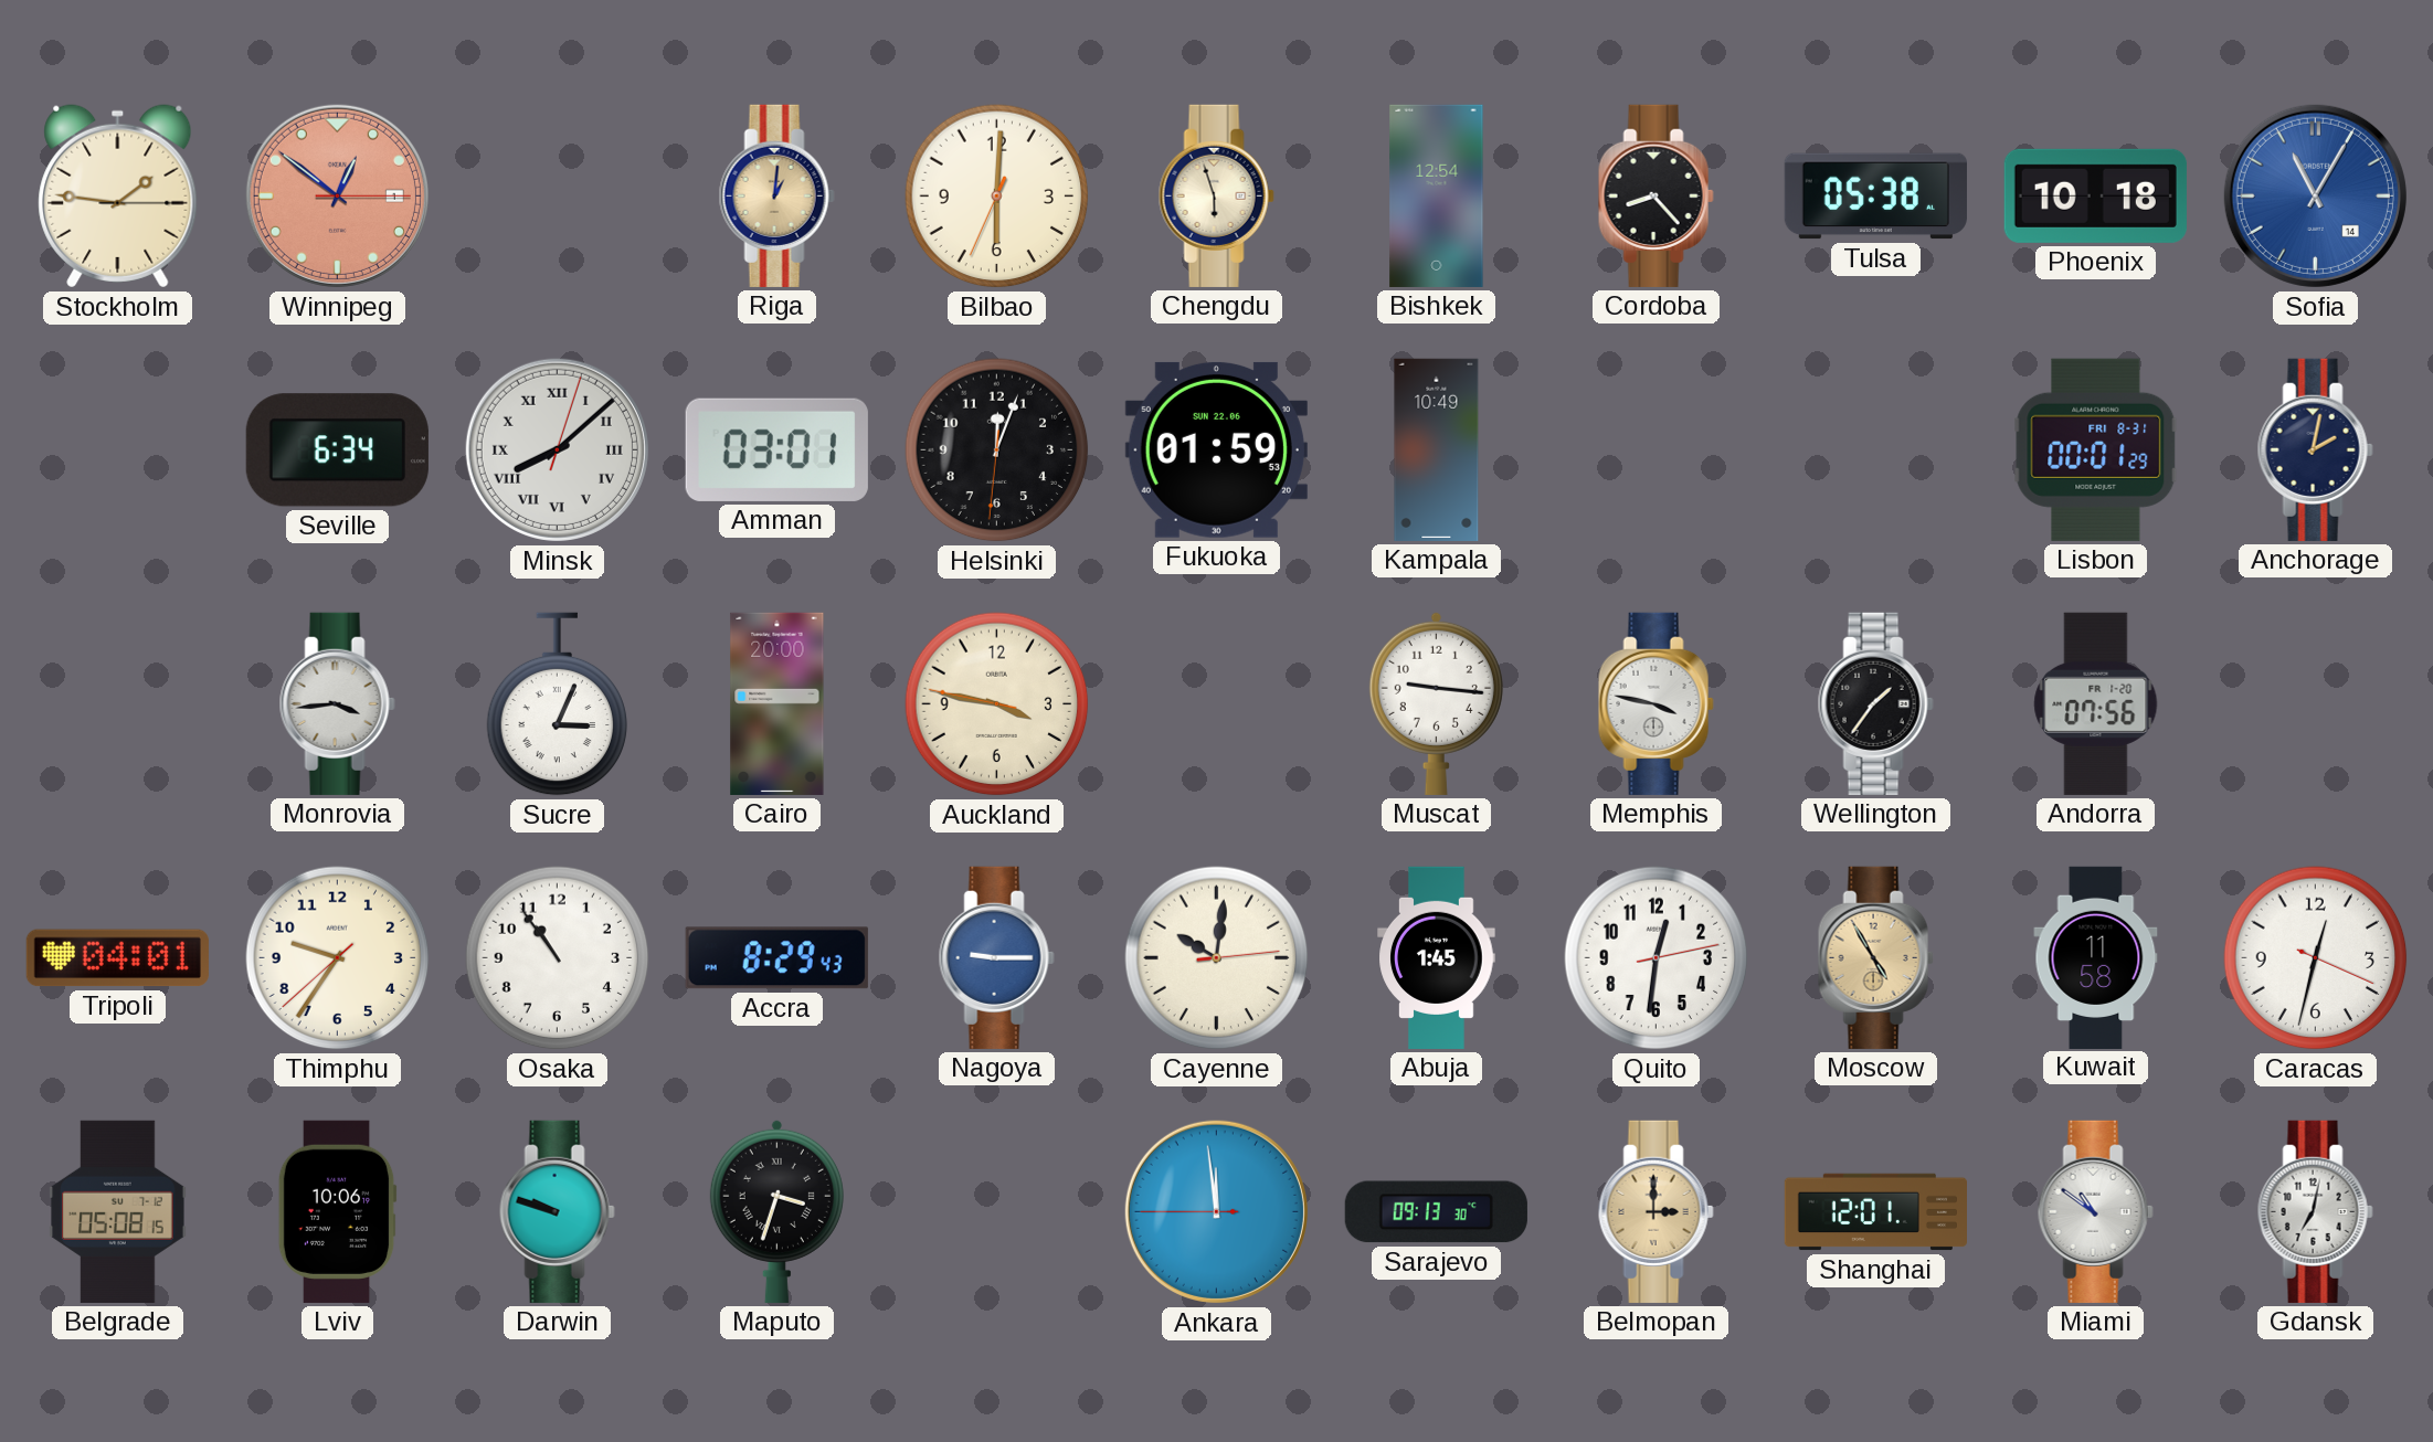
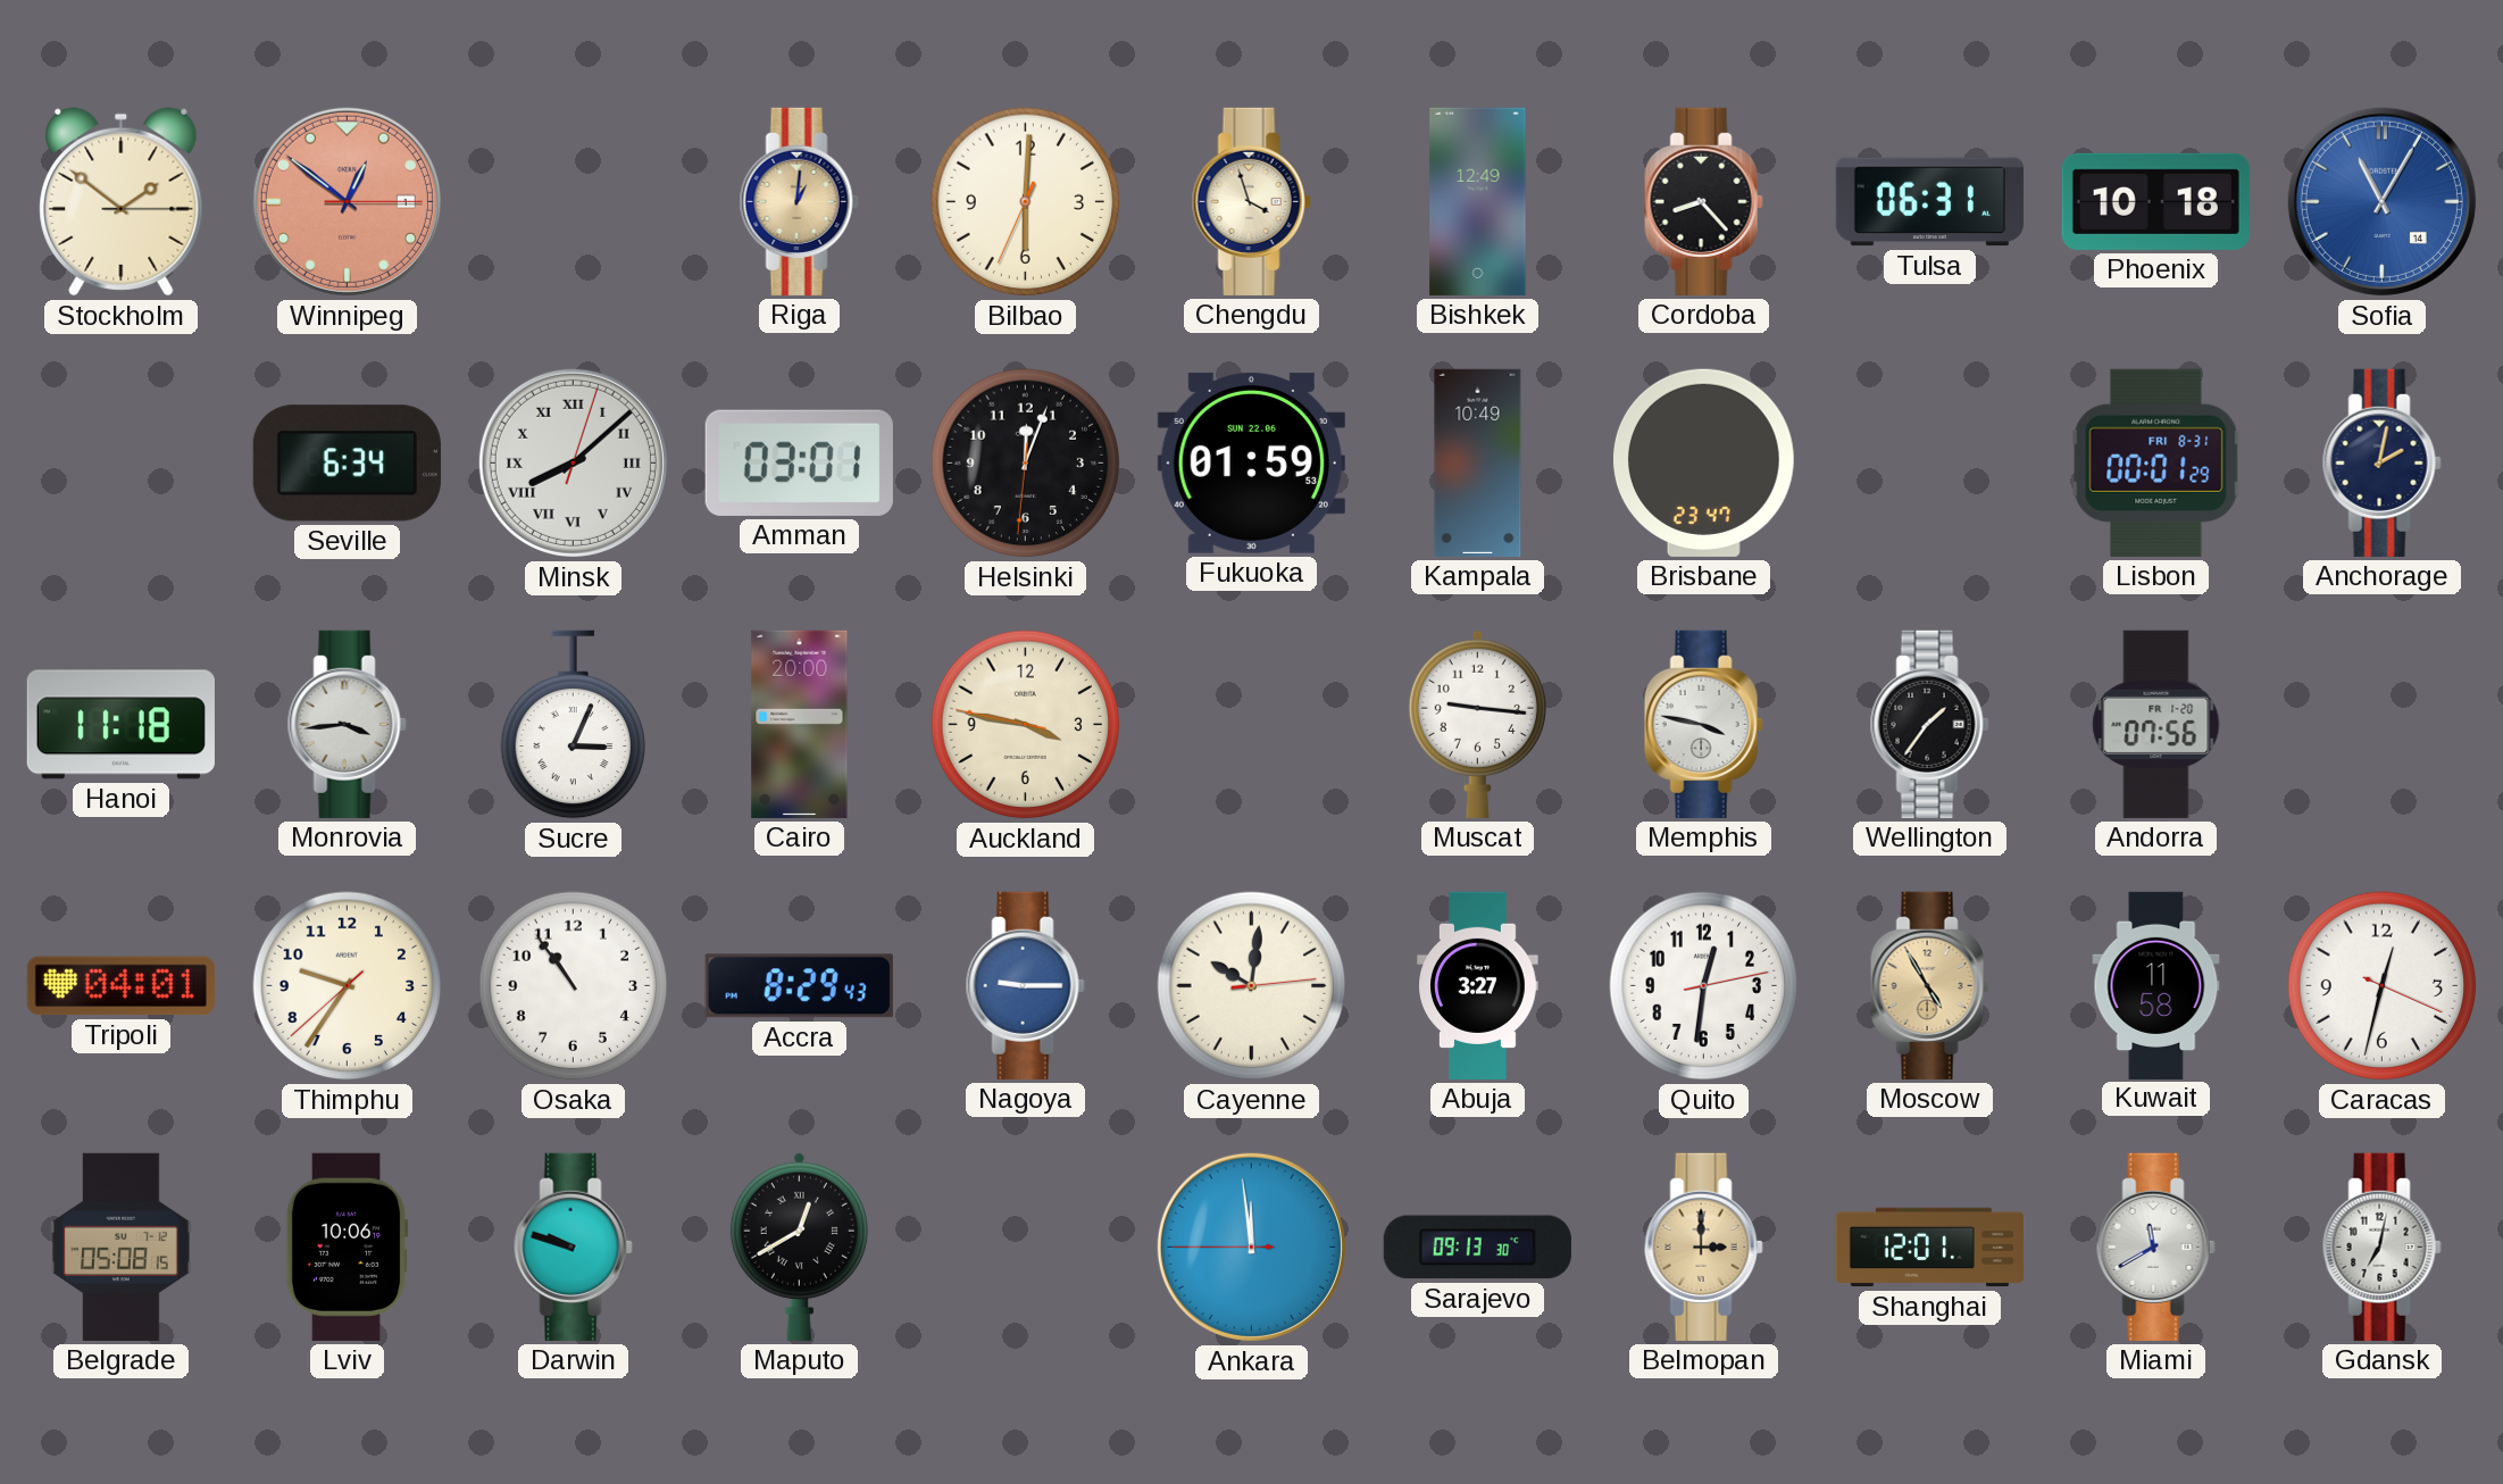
Stockholm: 1:46 -> 1:51
Chengdu: 5:57 -> 3:57
Bishkek: 12:54 -> 12:49
Tulsa: 05:38 -> 06:31
Brisbane: none -> 23:47
Hanoi: none -> 11:18
Abuja: 1:45 -> 3:27
Maputo: 3:33 -> 12:40
Miami: 10:51 -> 11:40
